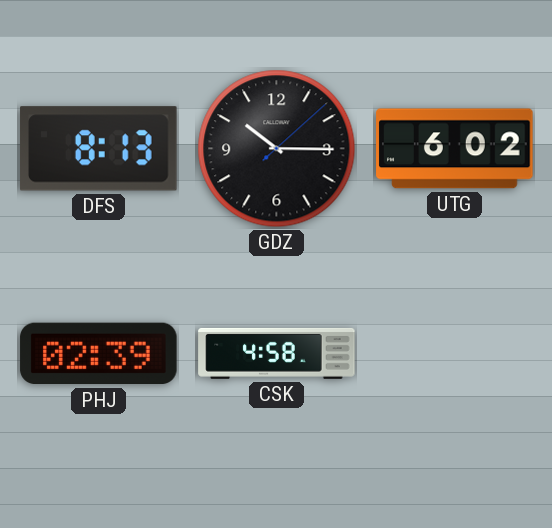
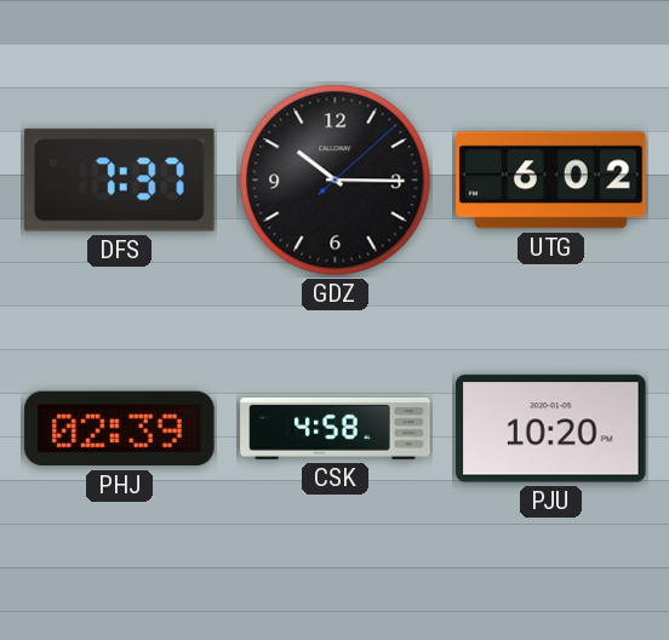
DFS: 8:13 -> 7:37
PJU: none -> 10:20
